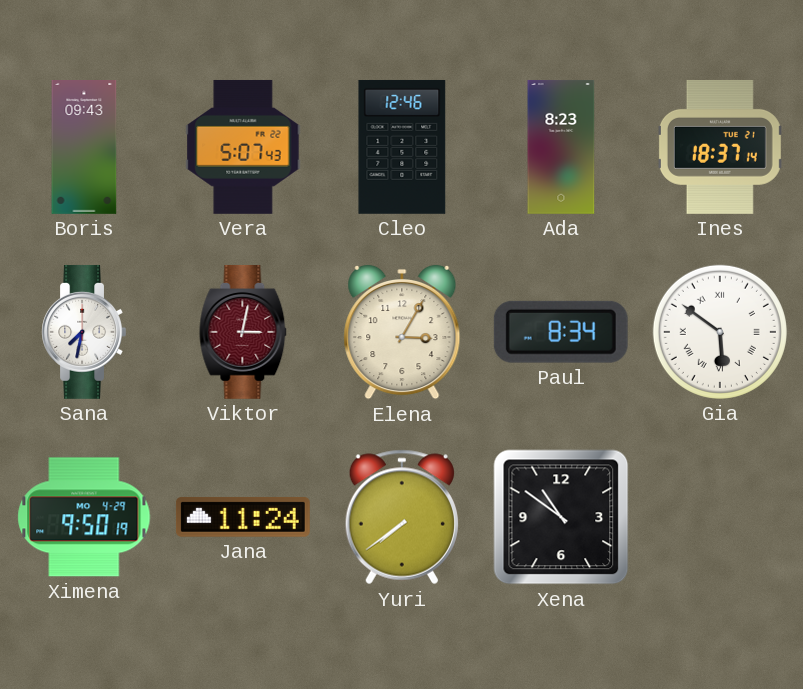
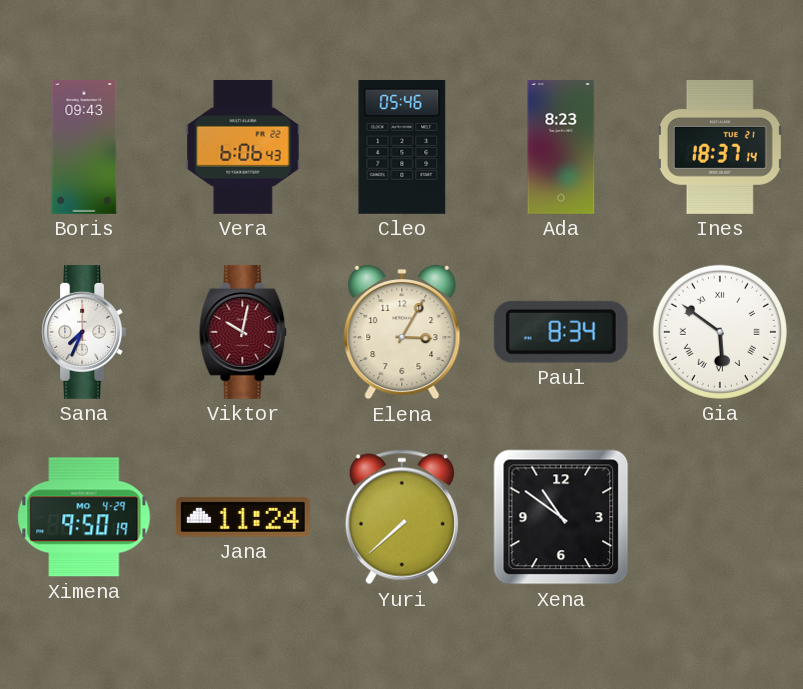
Vera: 5:07 -> 6:06
Cleo: 12:46 -> 05:46
Sana: 7:32 -> 7:34
Viktor: 3:02 -> 10:02
Yuri: 7:39 -> 7:38
